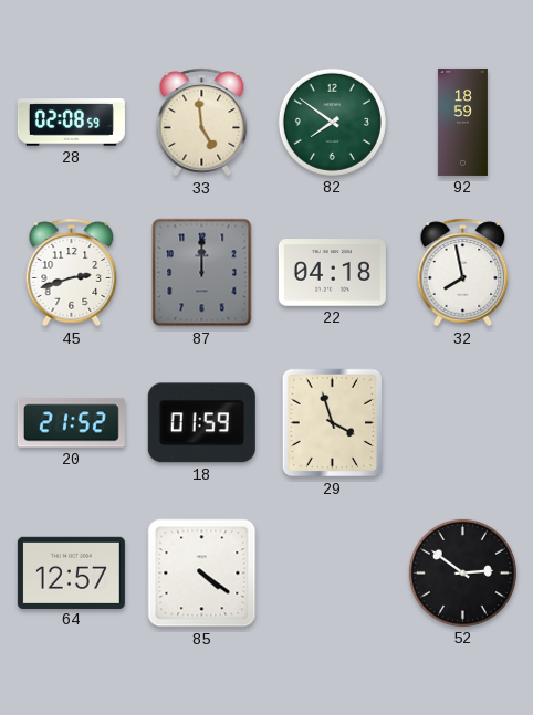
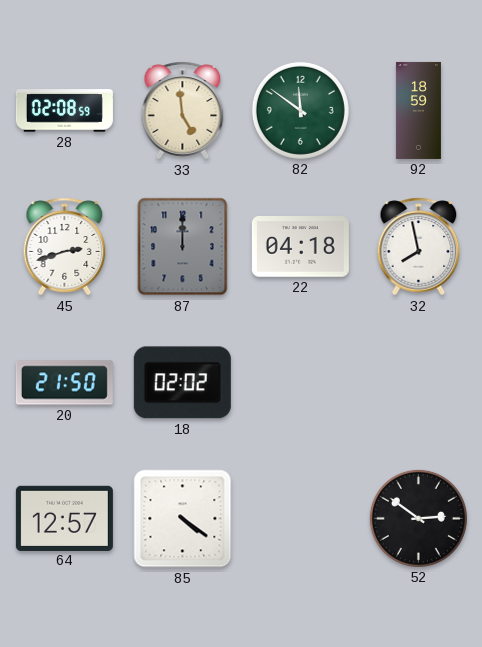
82: 7:51 -> 11:51
20: 21:52 -> 21:50
18: 01:59 -> 02:02
29: 3:57 -> none
